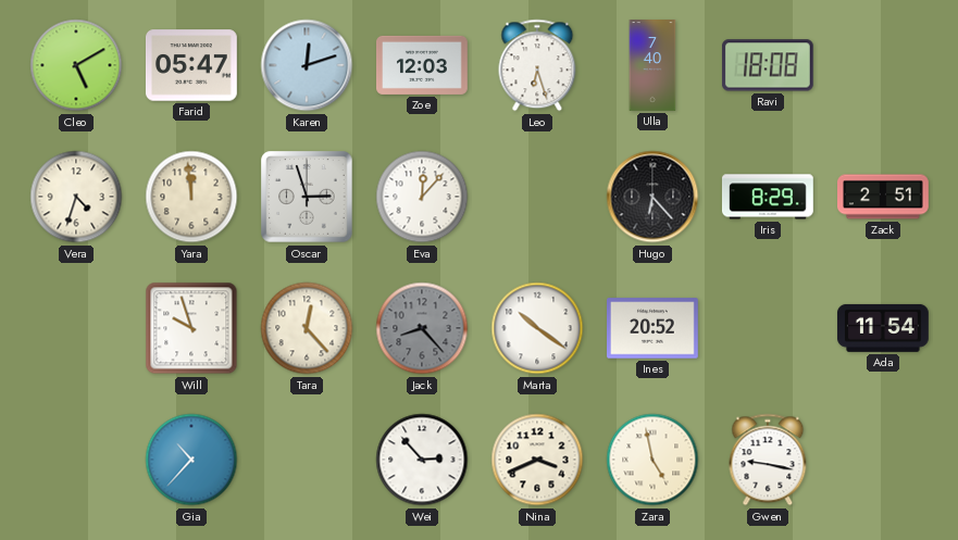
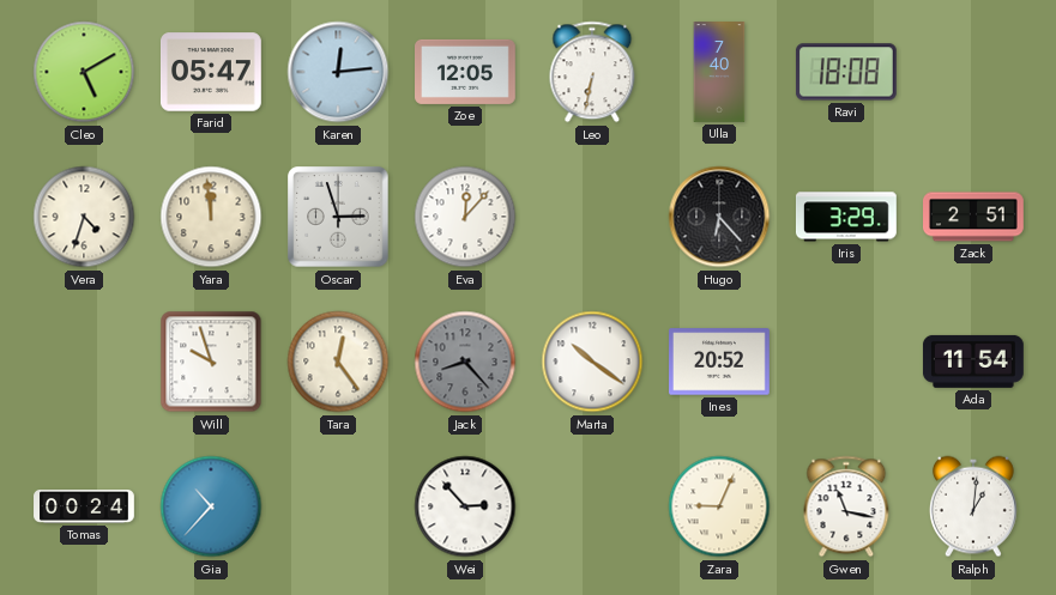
Karen: 12:12 -> 12:14
Zoe: 12:03 -> 12:05
Leo: 6:27 -> 6:32
Iris: 8:29 -> 3:29
Tara: 12:23 -> 12:24
Tomas: none -> 00:24
Nina: 3:41 -> none
Zara: 4:58 -> 9:04
Gwen: 9:17 -> 11:17
Ralph: none -> 1:01
